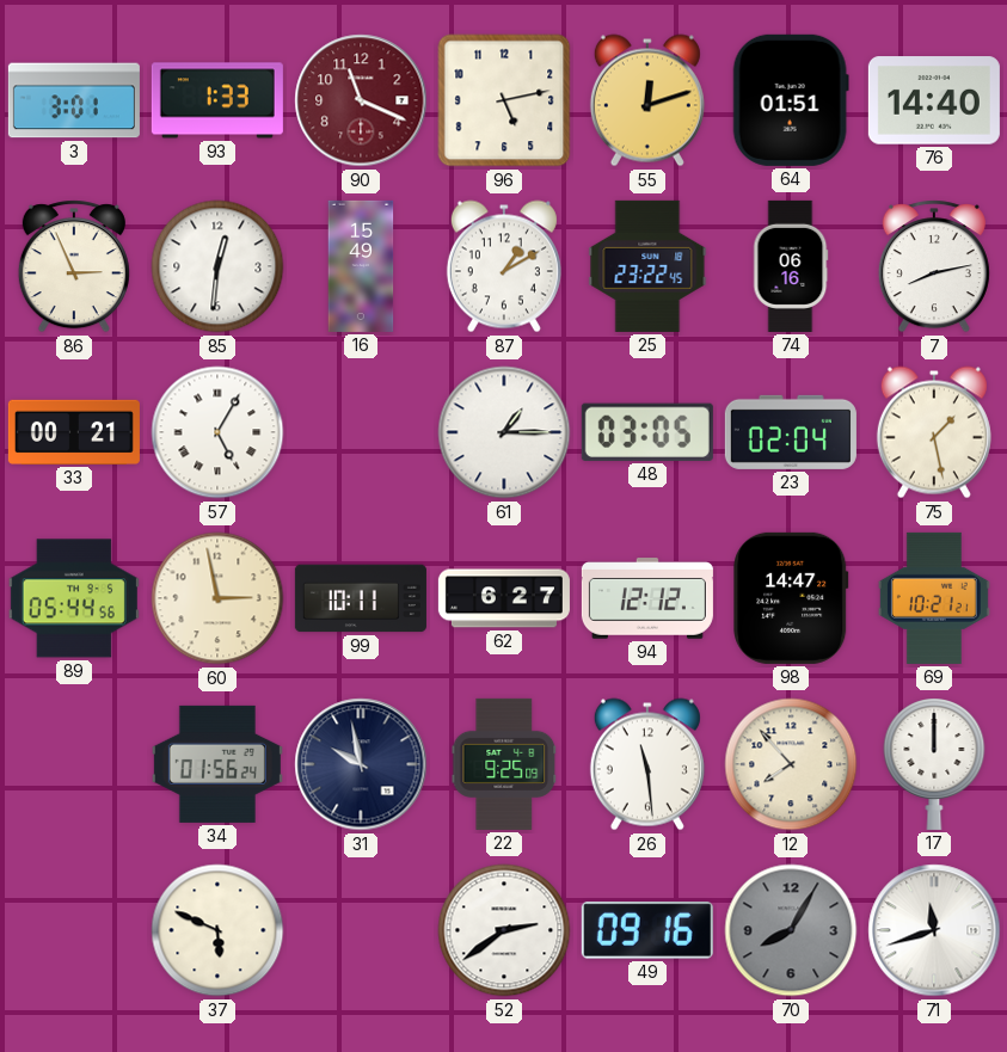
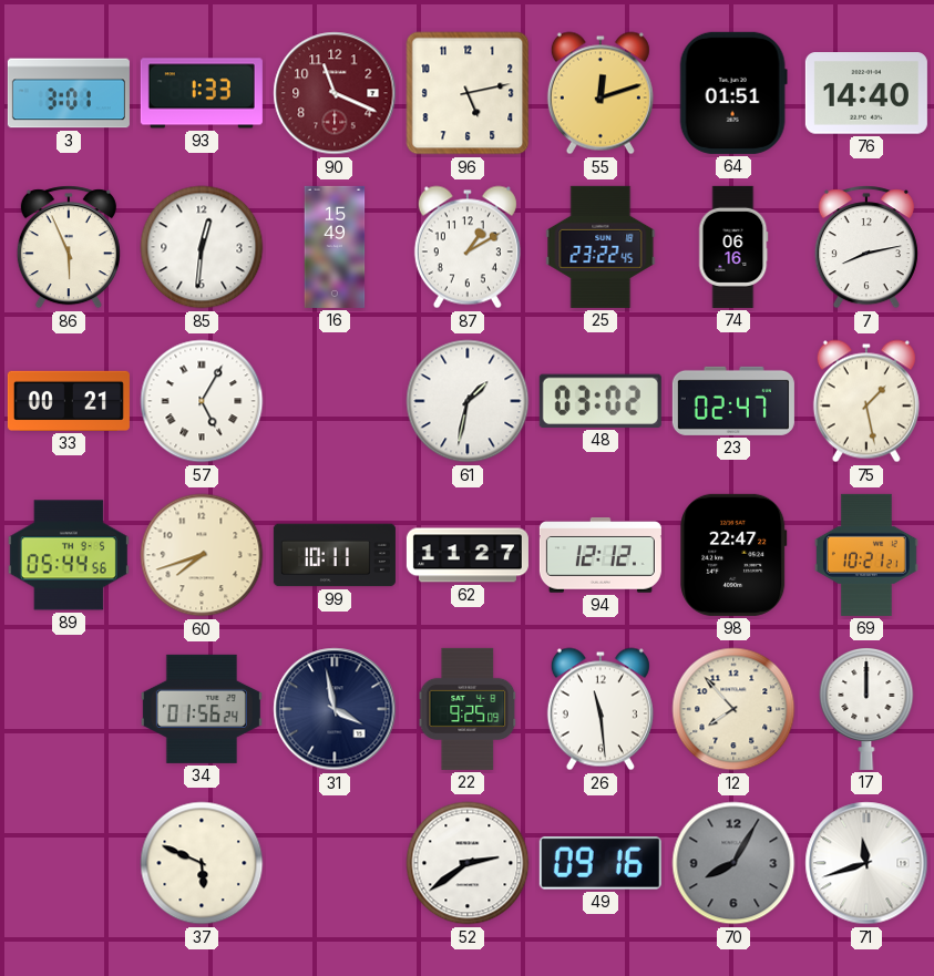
86: 2:56 -> 5:56
61: 1:15 -> 1:32
48: 03:05 -> 03:02
23: 02:04 -> 02:47
60: 2:58 -> 7:42
62: 6:27 -> 11:27
98: 14:47 -> 22:47
31: 9:58 -> 3:58
